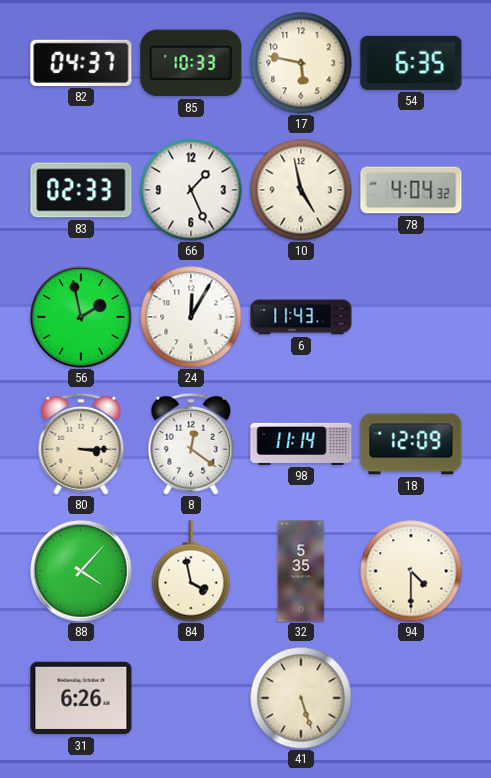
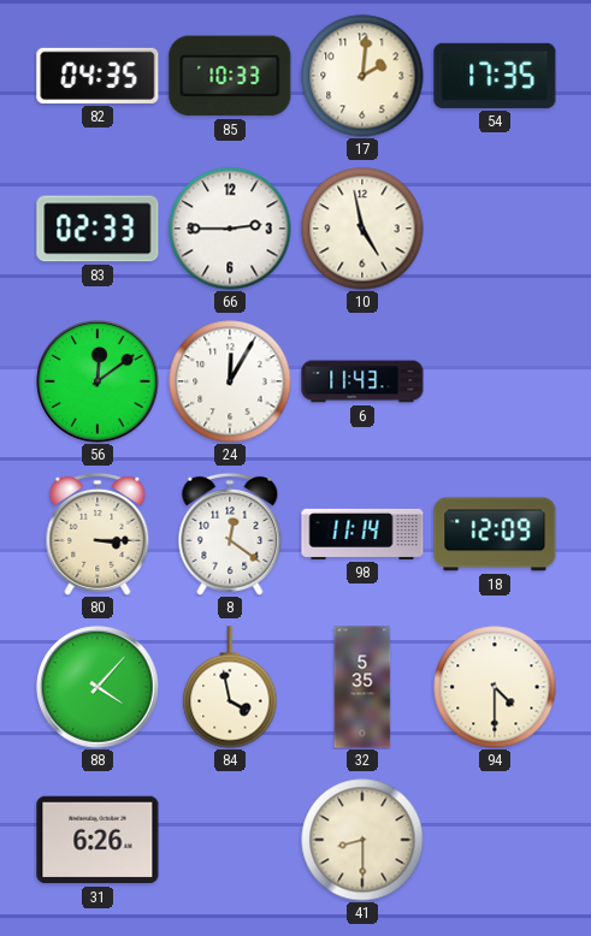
82: 04:37 -> 04:35
17: 5:47 -> 2:01
54: 6:35 -> 17:35
66: 1:26 -> 2:45
78: 4:04 -> none
56: 1:58 -> 12:09
41: 5:27 -> 8:30
